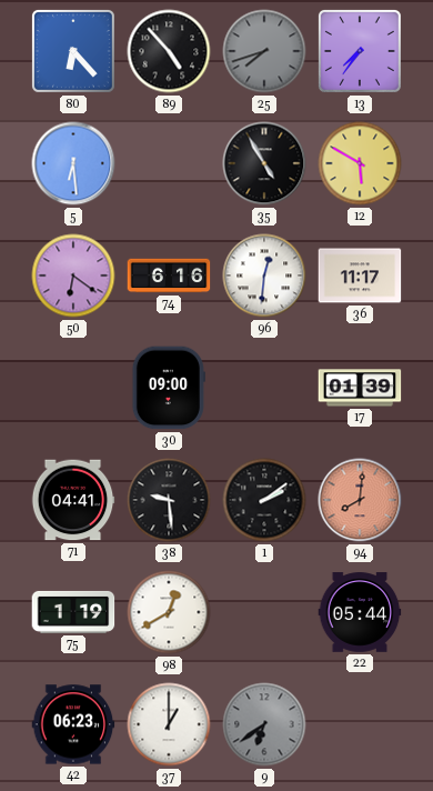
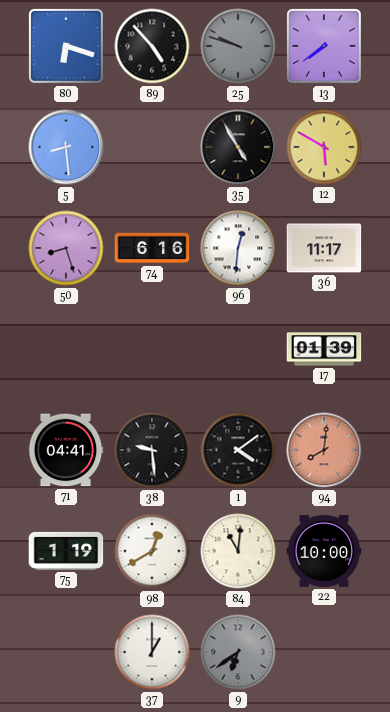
80: 6:23 -> 6:18
25: 7:42 -> 9:48
13: 7:36 -> 7:39
5: 6:29 -> 8:29
50: 6:21 -> 8:27
30: 09:00 -> none
1: 2:09 -> 4:09
84: none -> 11:01
22: 05:44 -> 10:00
42: 06:23 -> none
